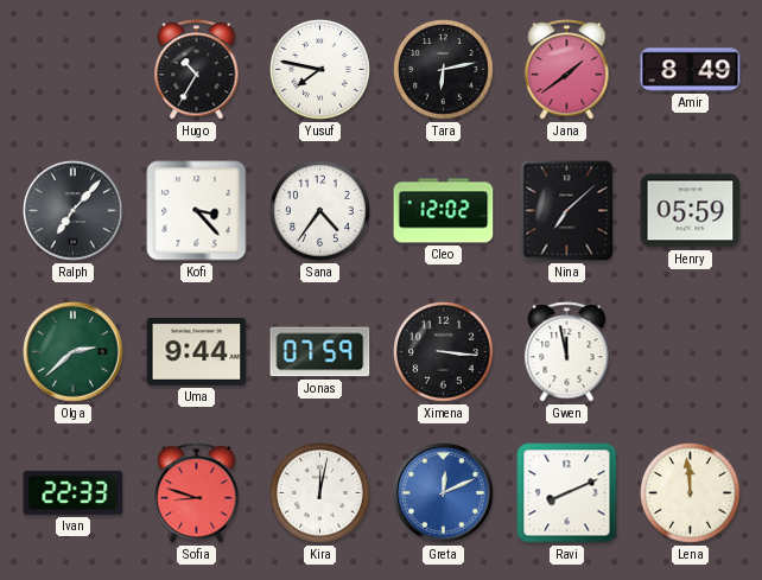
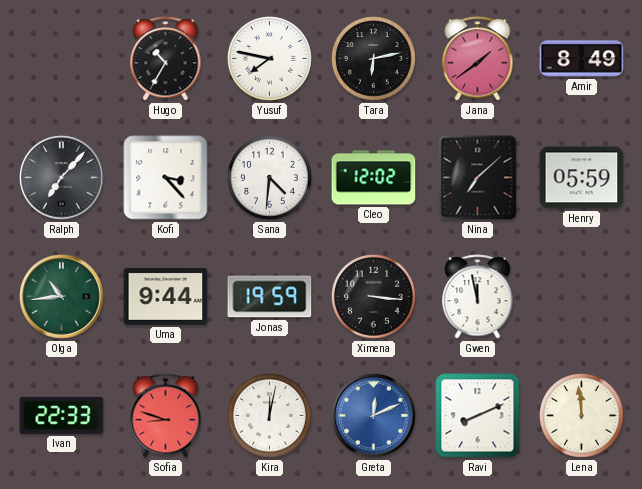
Sana: 4:36 -> 4:31
Olga: 2:38 -> 10:44
Jonas: 07:59 -> 19:59
